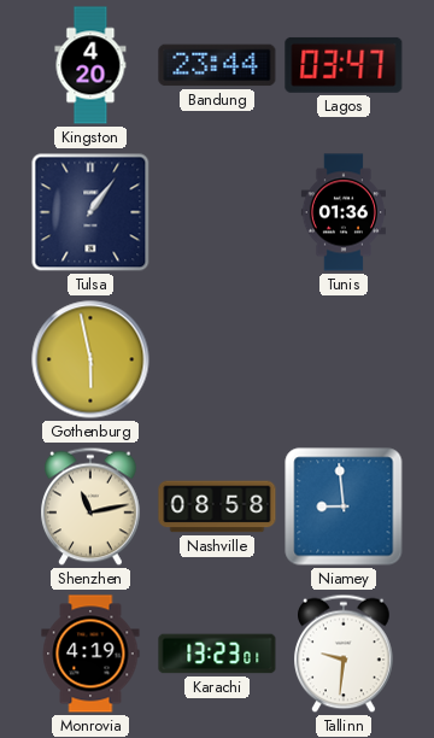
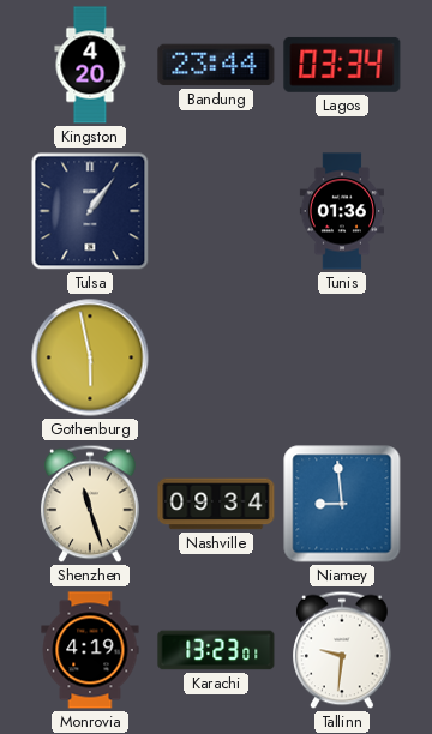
Lagos: 03:47 -> 03:34
Shenzhen: 11:13 -> 11:27
Nashville: 08:58 -> 09:34
